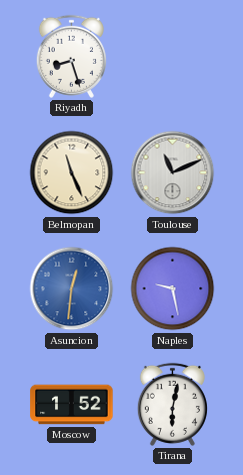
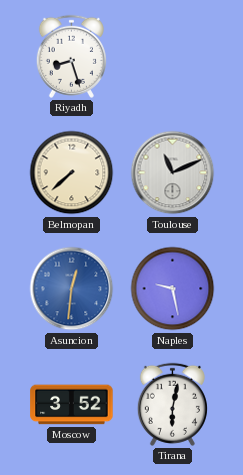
Belmopan: 11:26 -> 7:38
Moscow: 1:52 -> 3:52
